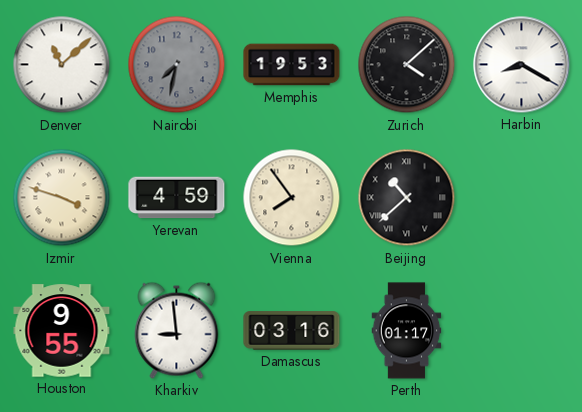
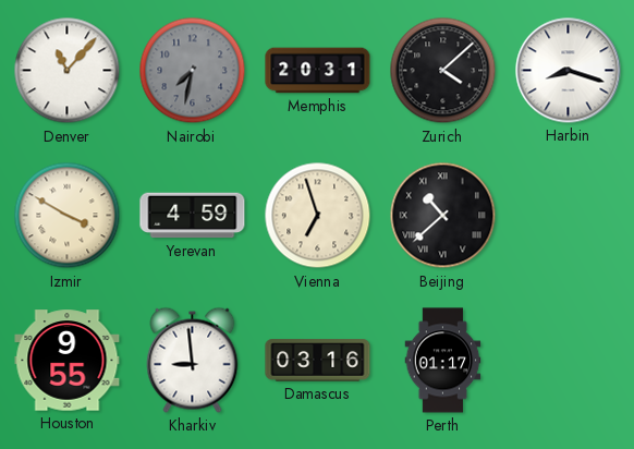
Denver: 11:08 -> 11:07
Memphis: 19:53 -> 20:31
Harbin: 8:20 -> 8:18
Izmir: 3:48 -> 3:50
Vienna: 7:54 -> 6:57
